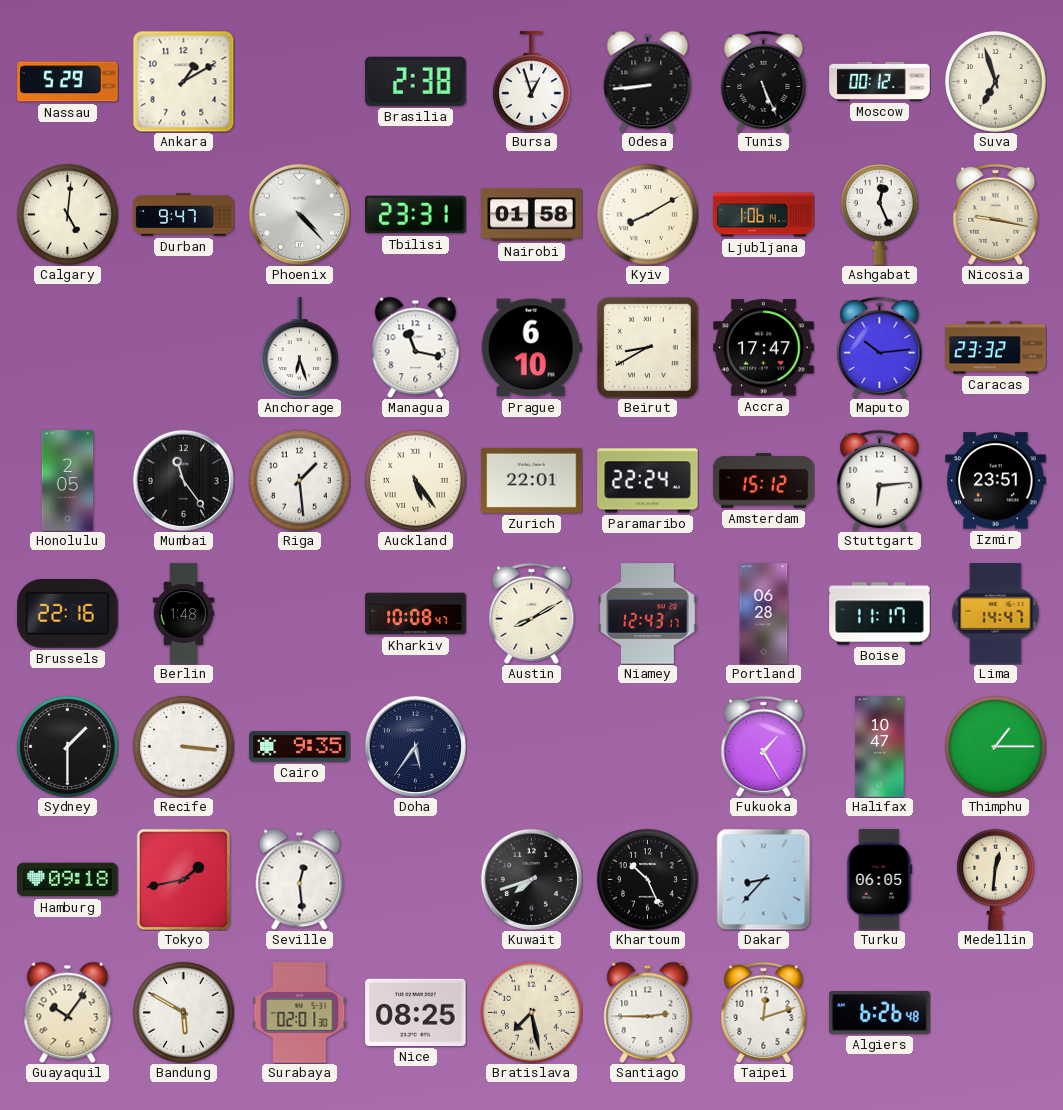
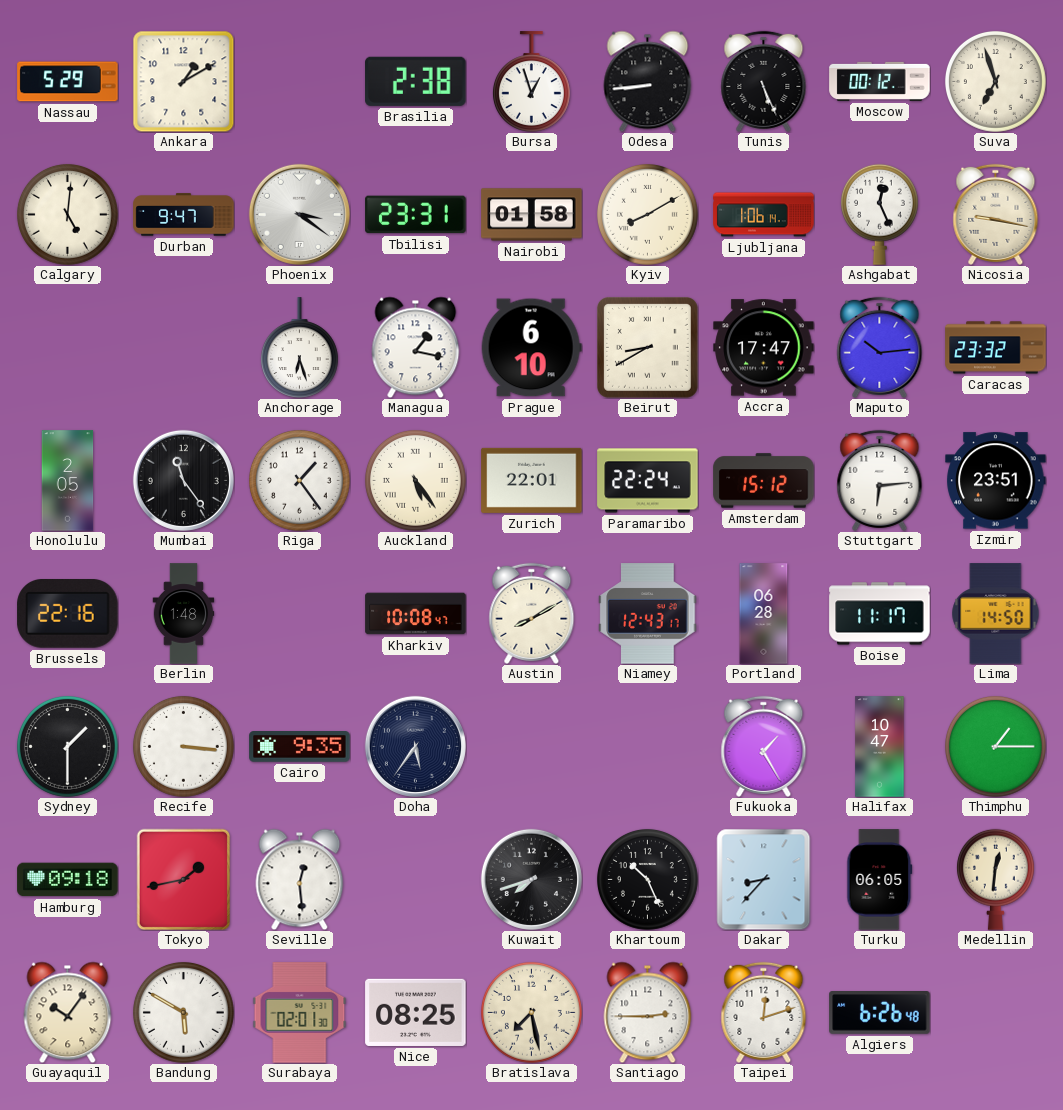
Phoenix: 4:23 -> 3:21
Managua: 11:17 -> 1:17
Riga: 1:29 -> 1:24
Lima: 14:47 -> 14:50
